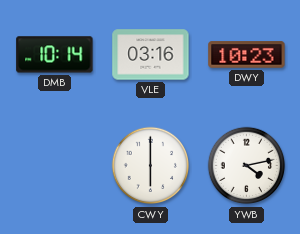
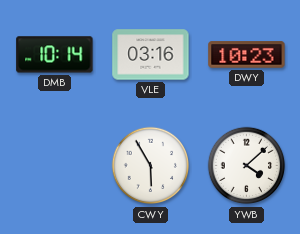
CWY: 6:00 -> 5:55
YWB: 4:13 -> 4:08
